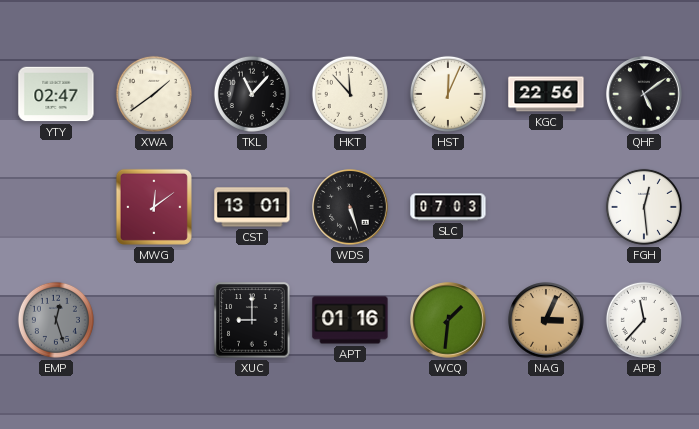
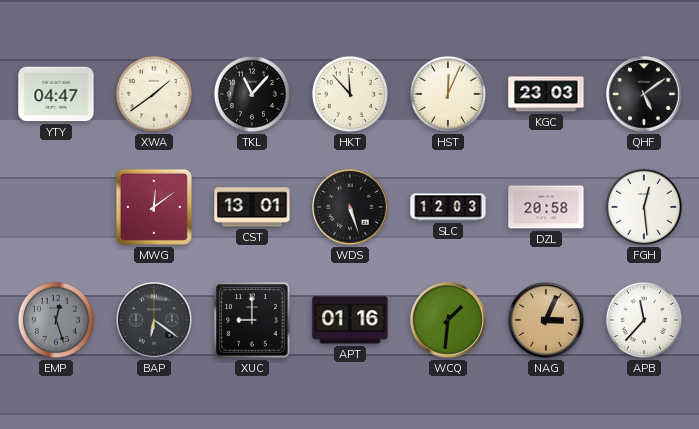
YTY: 02:47 -> 04:47
KGC: 22:56 -> 23:03
SLC: 07:03 -> 12:03
DZL: none -> 20:58
BAP: none -> 6:21
